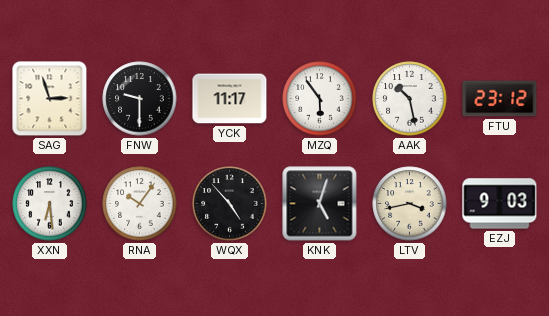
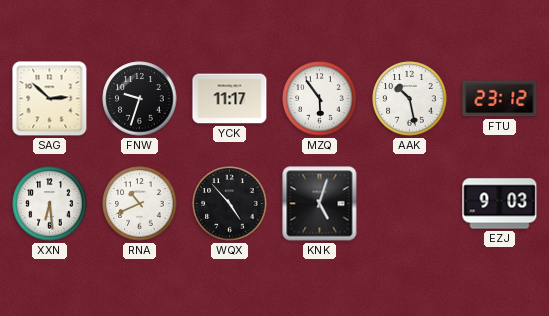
SAG: 2:57 -> 2:52
FNW: 9:30 -> 9:33
RNA: 10:06 -> 10:41
LTV: 3:43 -> none
